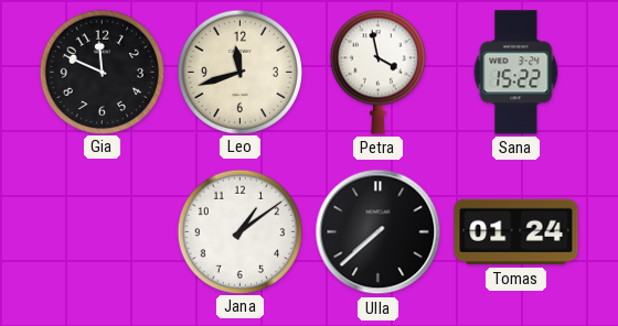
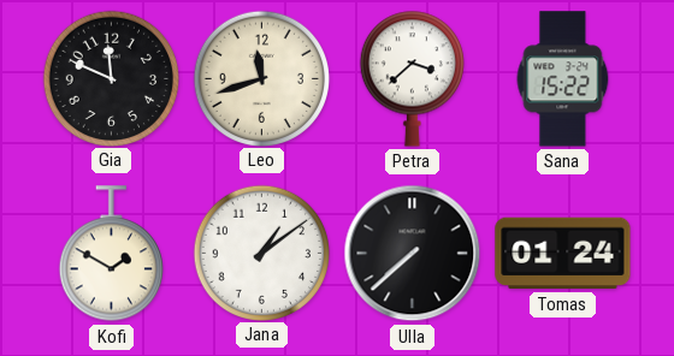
Petra: 3:58 -> 3:38
Kofi: none -> 1:50
